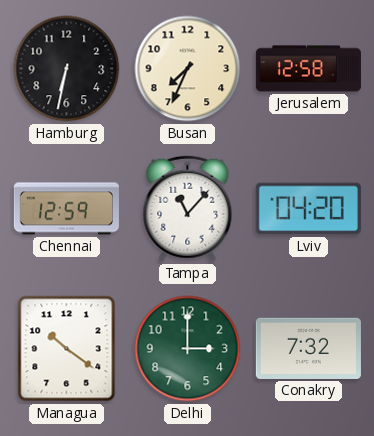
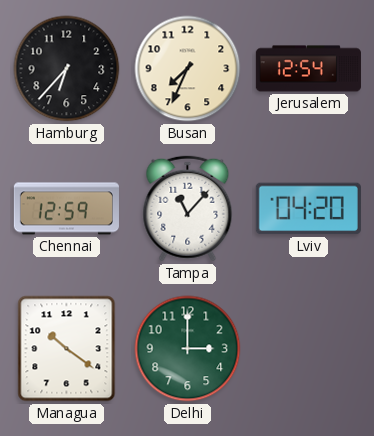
Hamburg: 6:32 -> 6:37
Jerusalem: 12:58 -> 12:54
Conakry: 7:32 -> none
